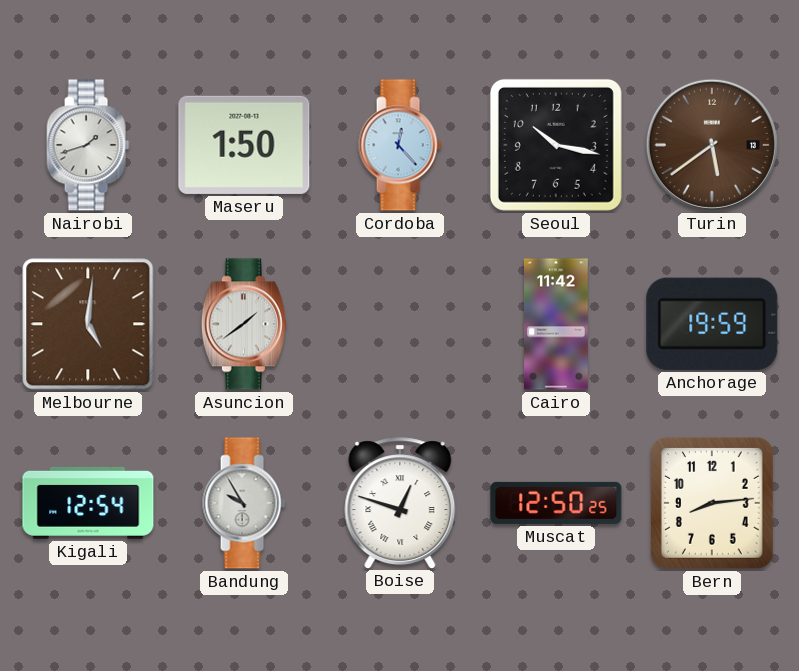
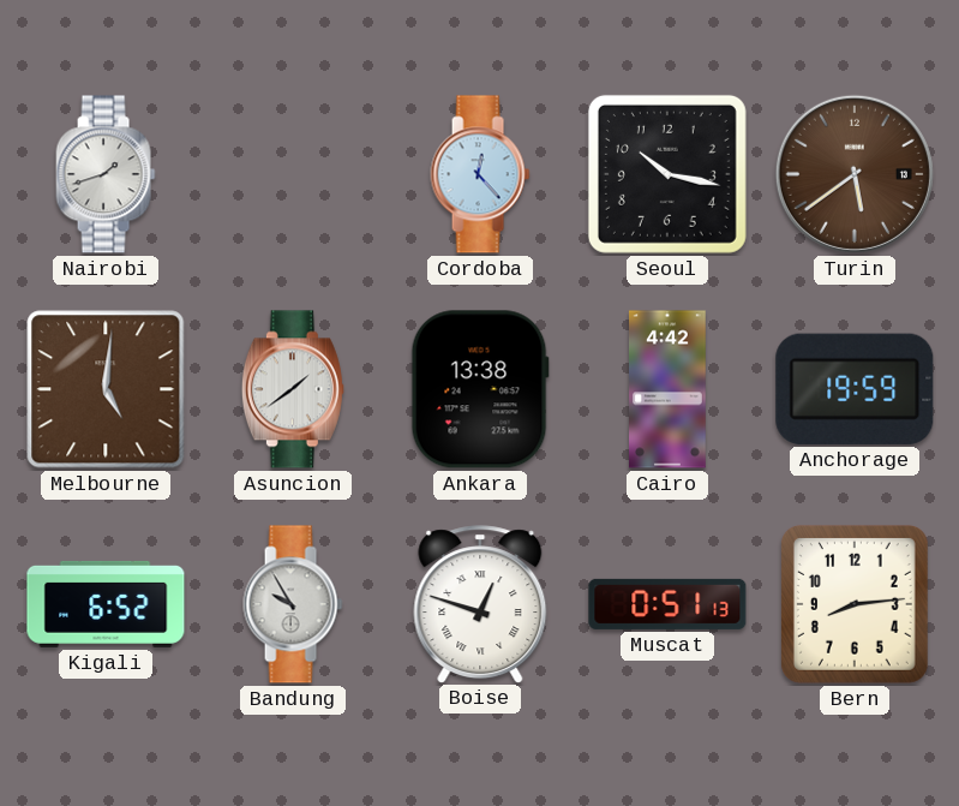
Maseru: 1:50 -> none
Ankara: none -> 13:38
Cairo: 11:42 -> 4:42
Kigali: 12:54 -> 6:52
Muscat: 12:50 -> 0:51
